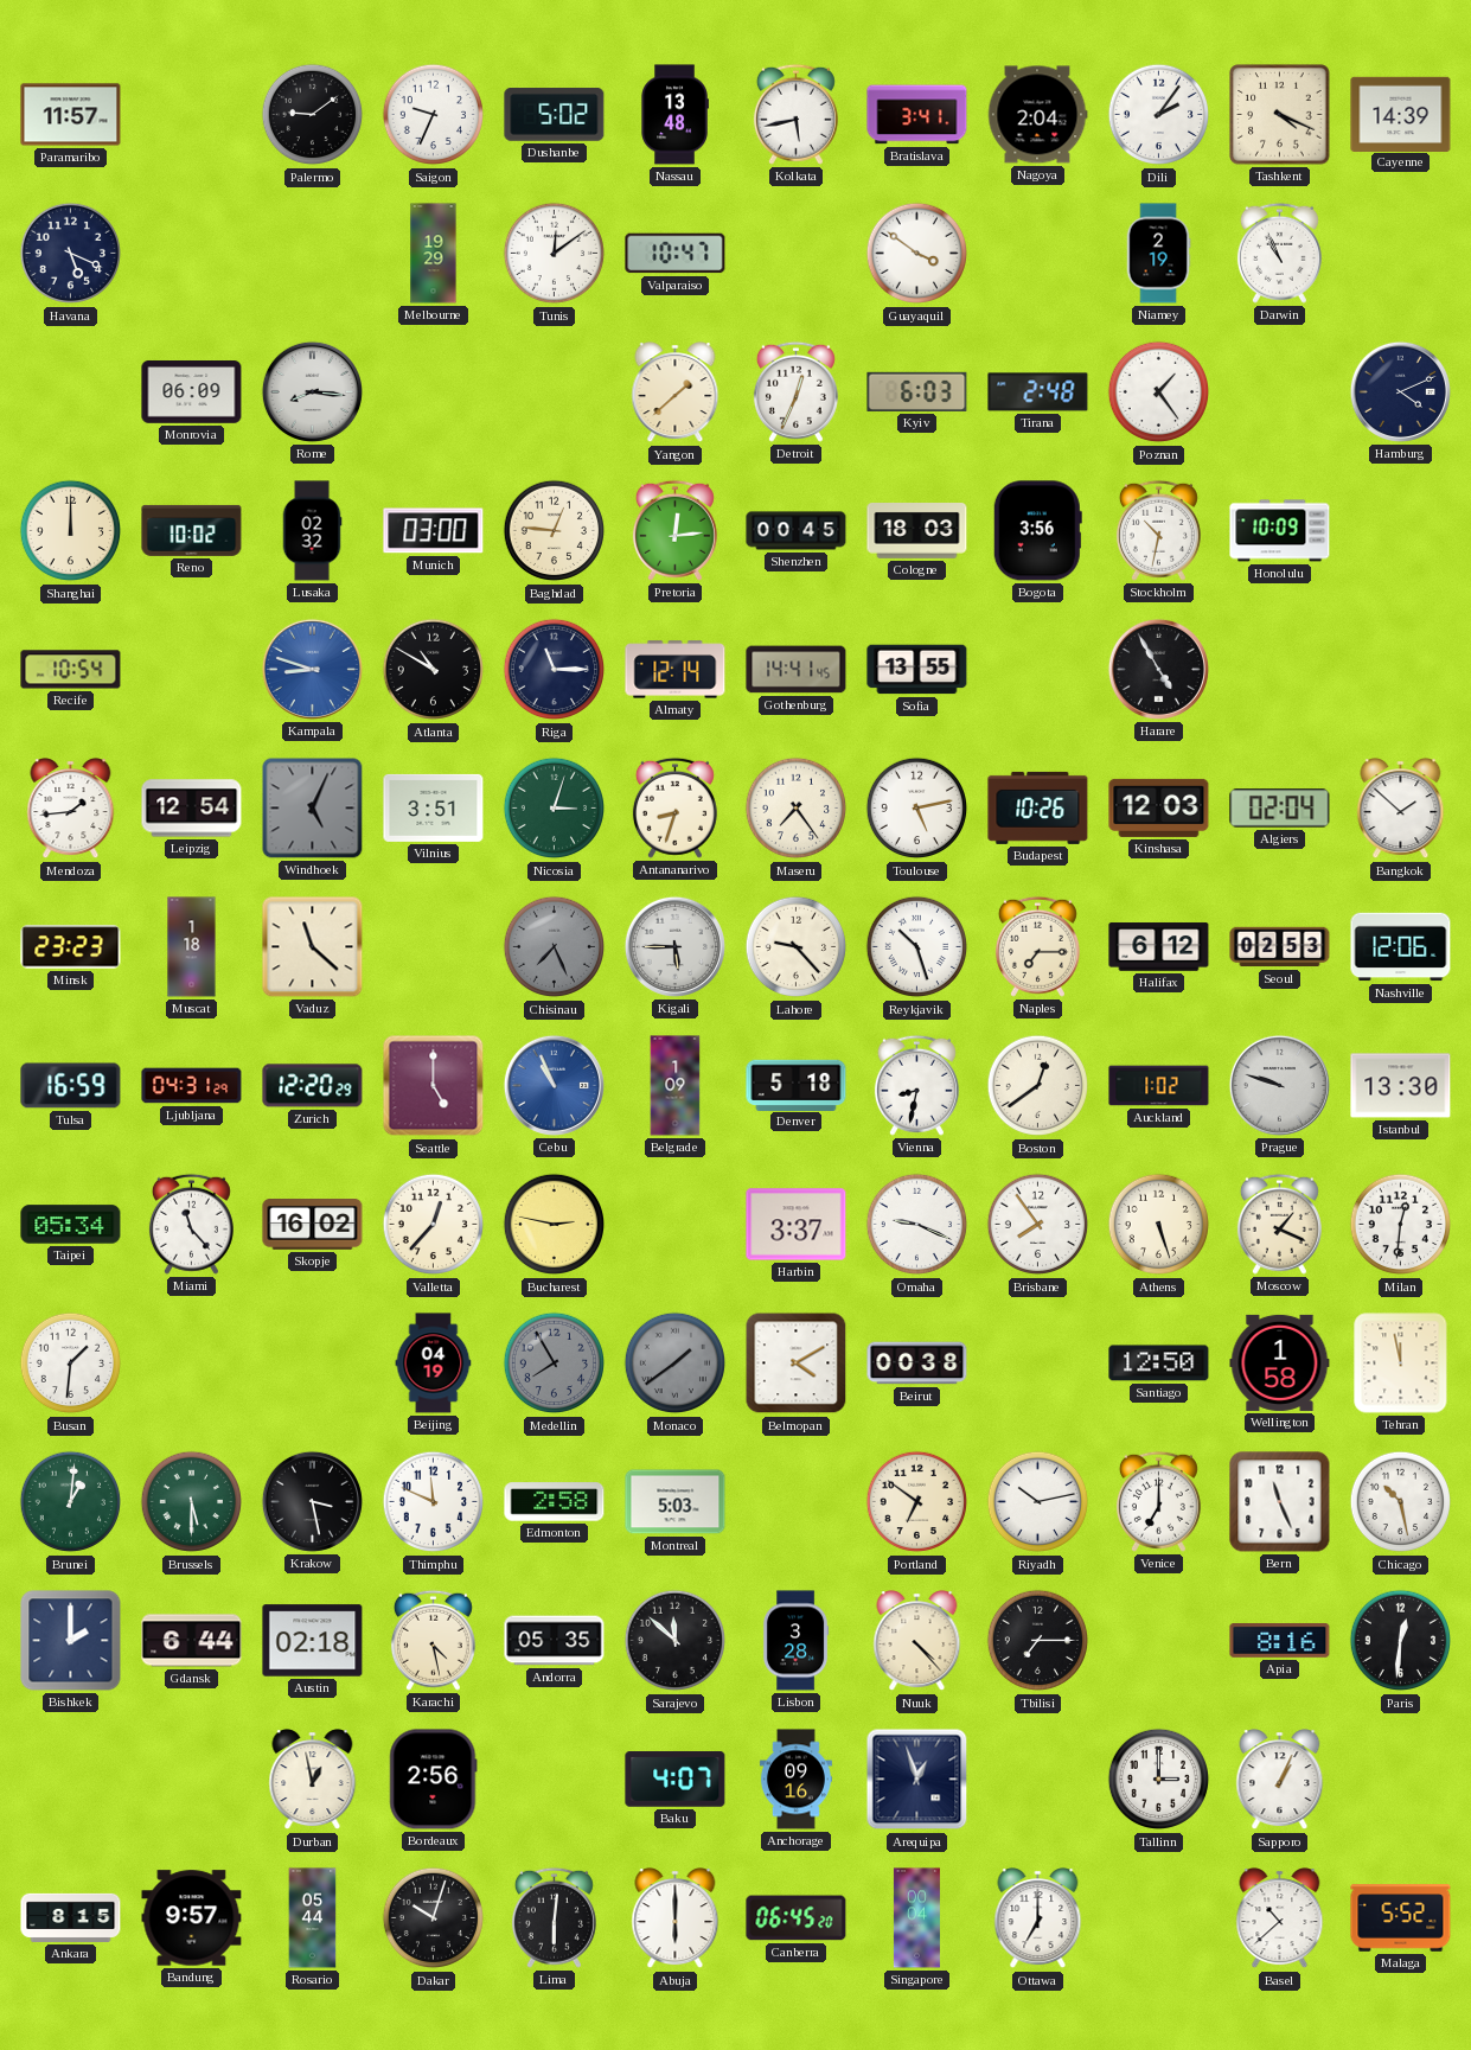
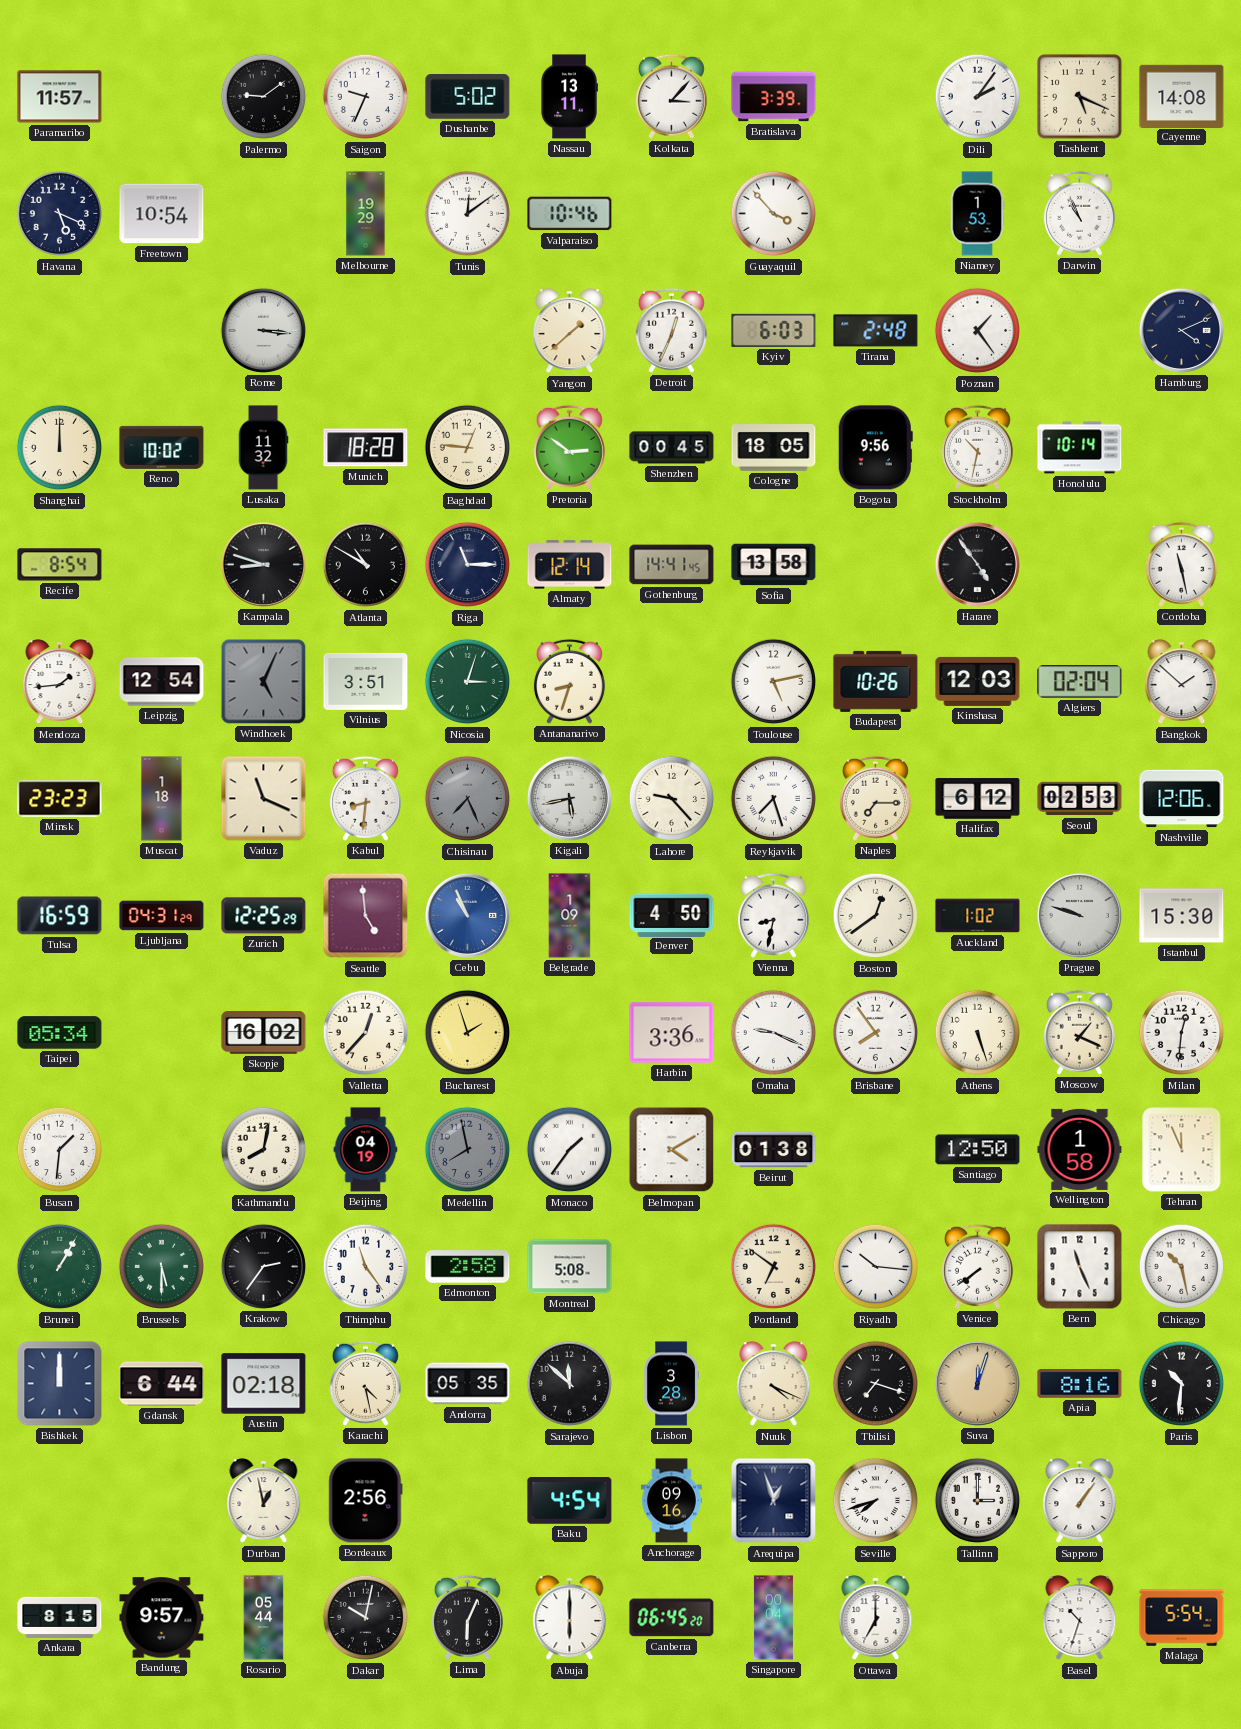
Nassau: 13:48 -> 13:11
Kolkata: 5:43 -> 3:07
Bratislava: 3:41 -> 3:39
Nagoya: 2:04 -> none
Tashkent: 4:19 -> 5:19
Cayenne: 14:39 -> 14:08
Freetown: none -> 10:54
Valparaiso: 10:47 -> 10:46
Guayaquil: 3:51 -> 3:53
Niamey: 2:19 -> 1:53
Monrovia: 06:09 -> none
Rome: 8:16 -> 3:16
Lusaka: 02:32 -> 11:32
Munich: 03:00 -> 18:28
Pretoria: 12:14 -> 2:51
Cologne: 18:03 -> 18:05
Bogota: 3:56 -> 9:56
Honolulu: 10:09 -> 10:14
Recife: 10:54 -> 8:54
Kampala dial: blue -> black
Sofia: 13:55 -> 13:58
Harare: 4:55 -> 4:54
Cordoba: none -> 11:28
Maseru: 7:24 -> none
Vaduz: 11:22 -> 11:19
Kabul: none -> 8:31
Kigali: 5:45 -> 5:43
Reykjavik: 10:27 -> 7:27
Zurich: 12:20 -> 12:25
Seattle: 5:00 -> 4:59
Denver: 5:18 -> 4:50
Istanbul: 13:30 -> 15:30
Miami: 11:23 -> none
Bucharest: 2:47 -> 1:57
Harbin: 3:37 -> 3:36
Kathmandu: none -> 8:02
Medellin: 7:55 -> 7:58
Monaco: 1:39 -> 1:36
Monaco dial: grey -> white
Beirut: 00:38 -> 01:38
Tehran: 11:58 -> 11:56
Brunei: 1:01 -> 1:05
Krakow: 3:28 -> 2:36
Thimphu: 11:49 -> 11:24
Montreal: 5:03 -> 5:08
Riyadh: 10:13 -> 10:16
Venice: 7:00 -> 7:39
Bishkek: 2:00 -> 12:00
Nuuk: 4:23 -> 4:19
Tbilisi: 7:15 -> 7:18
Suva: none -> 12:03
Paris: 12:31 -> 10:31
Baku: 4:07 -> 4:54
Seville: none -> 7:42
Sapporo: 1:04 -> 1:06
Dakar: 10:03 -> 10:02
Lima: 6:01 -> 6:04
Basel: 10:38 -> 10:33
Malaga: 5:52 -> 5:54
